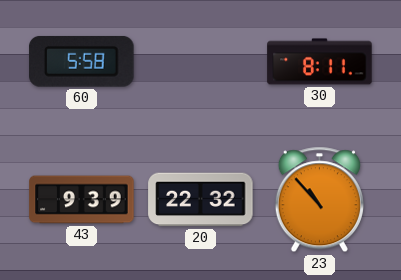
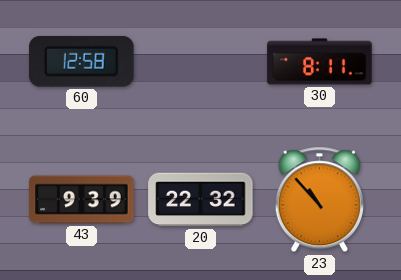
60: 5:58 -> 12:58
